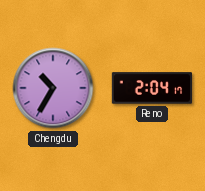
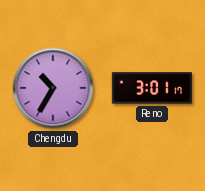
Reno: 2:04 -> 3:01
